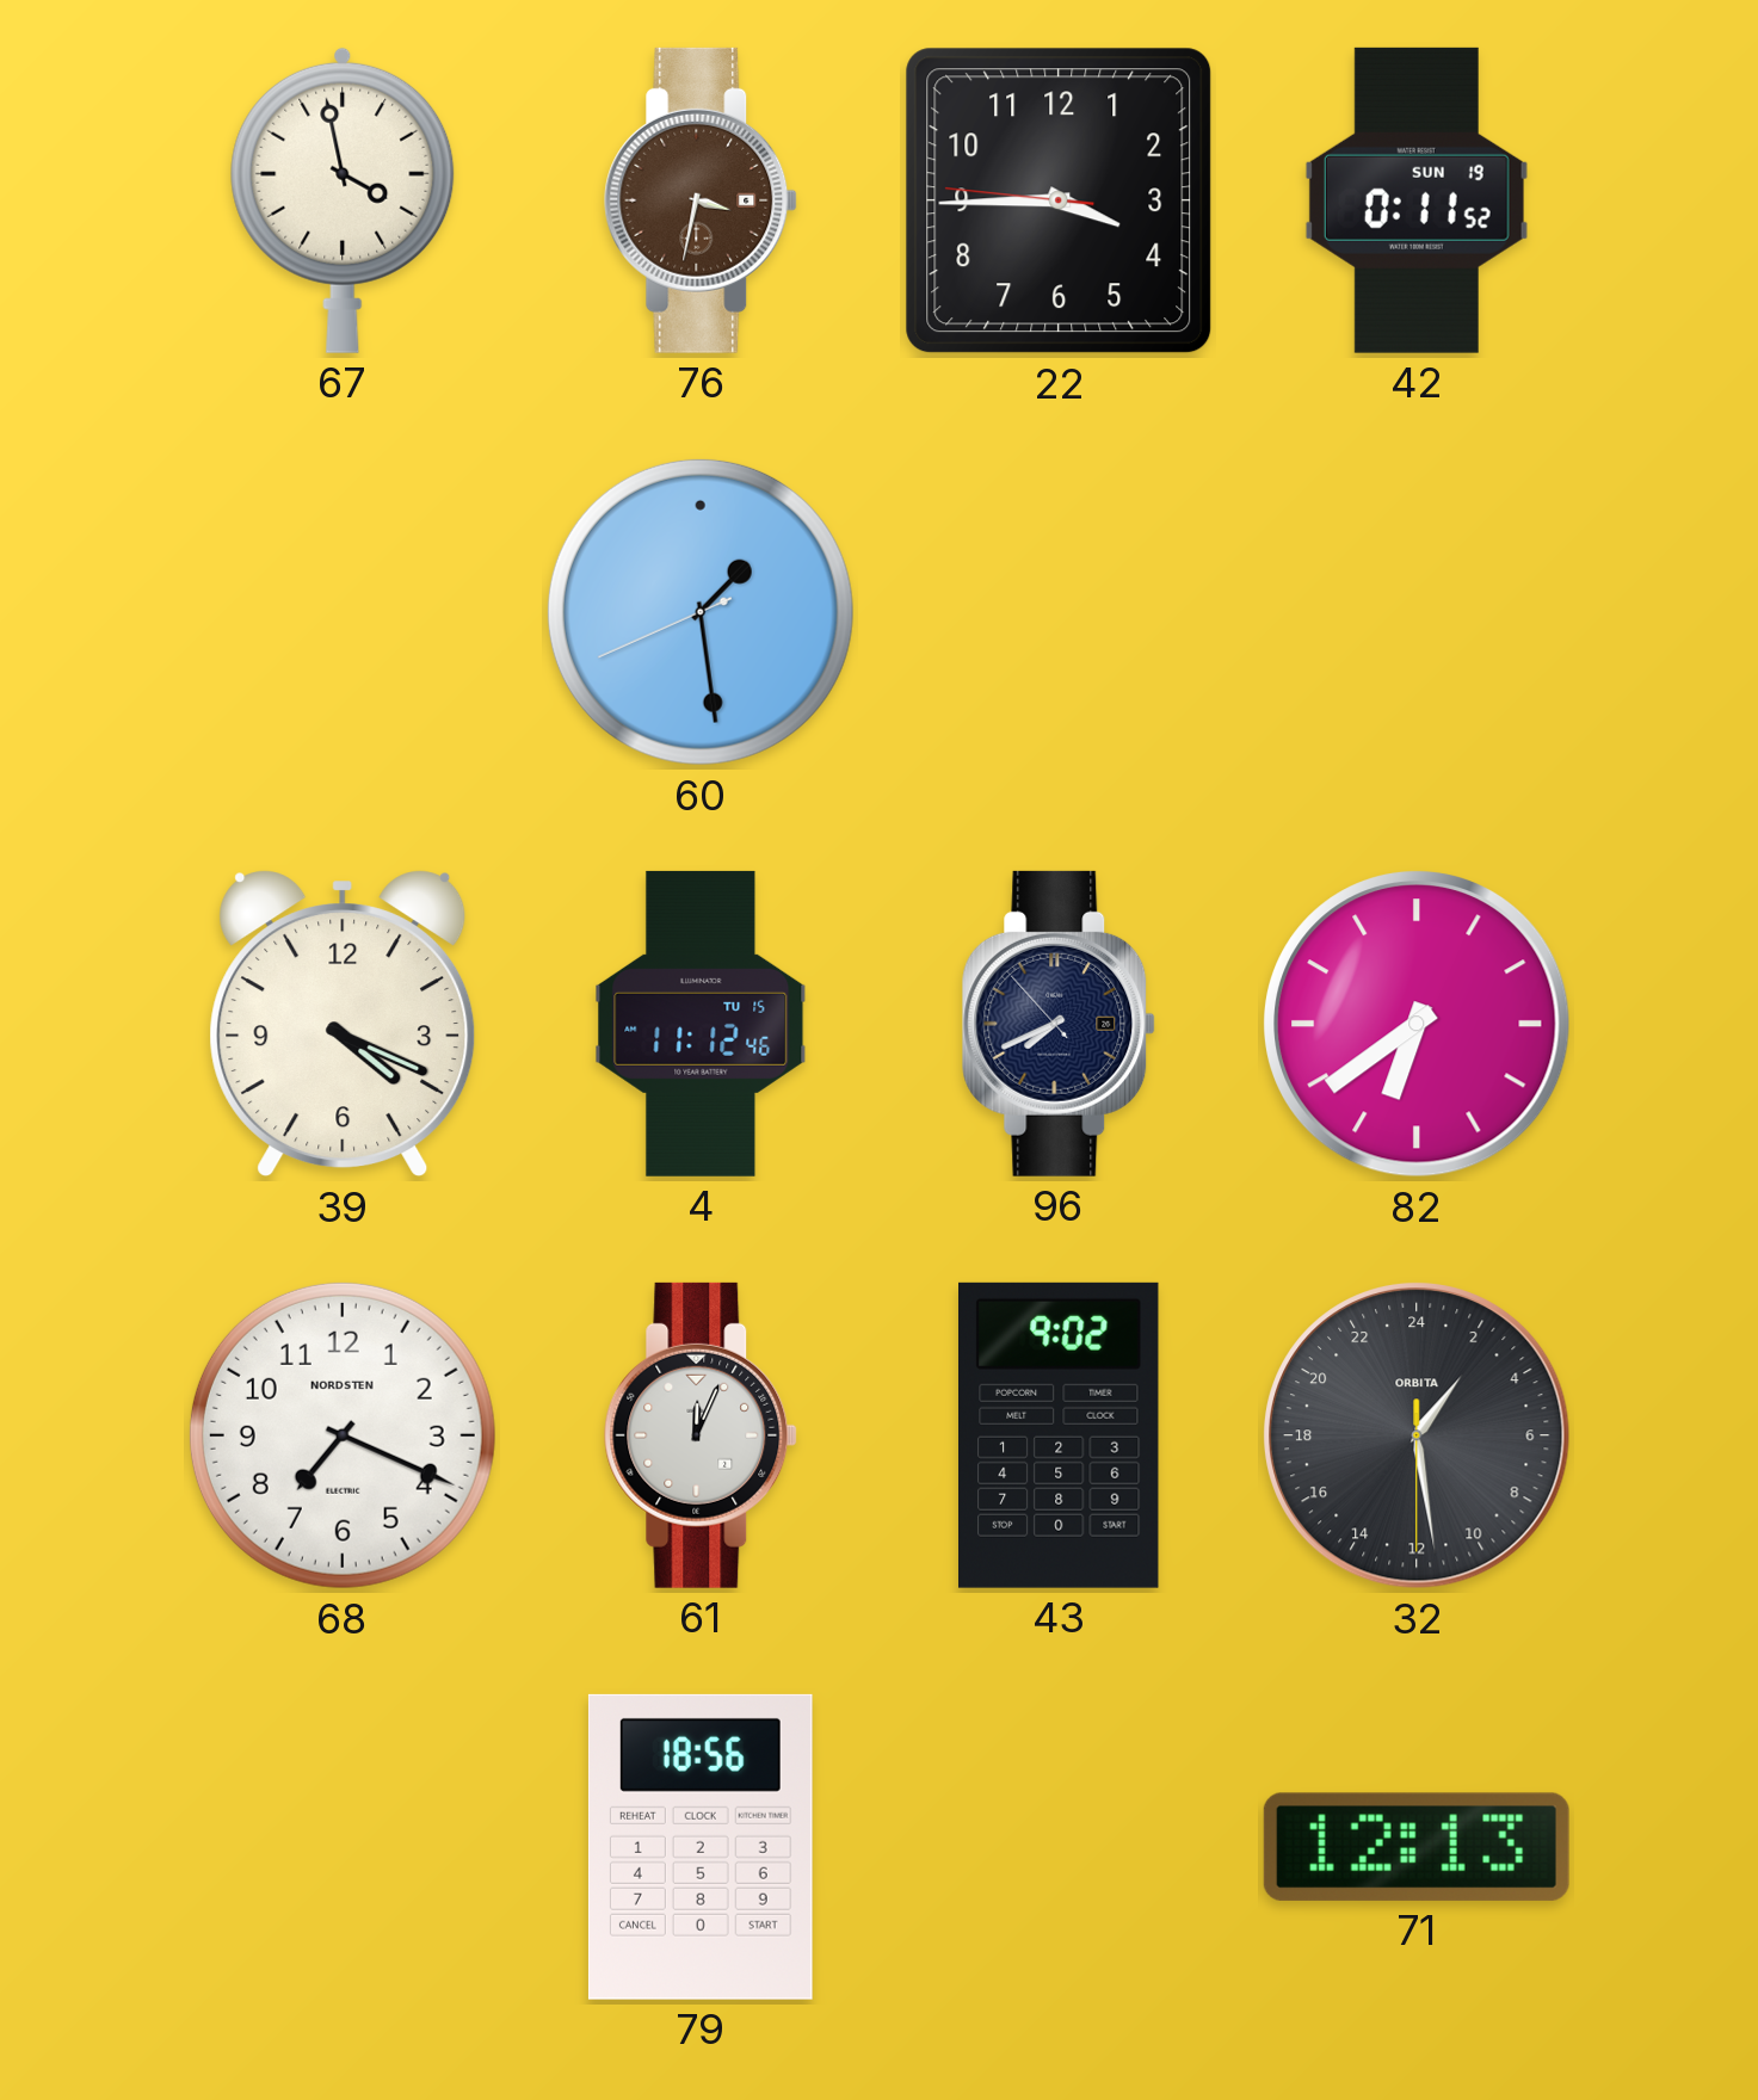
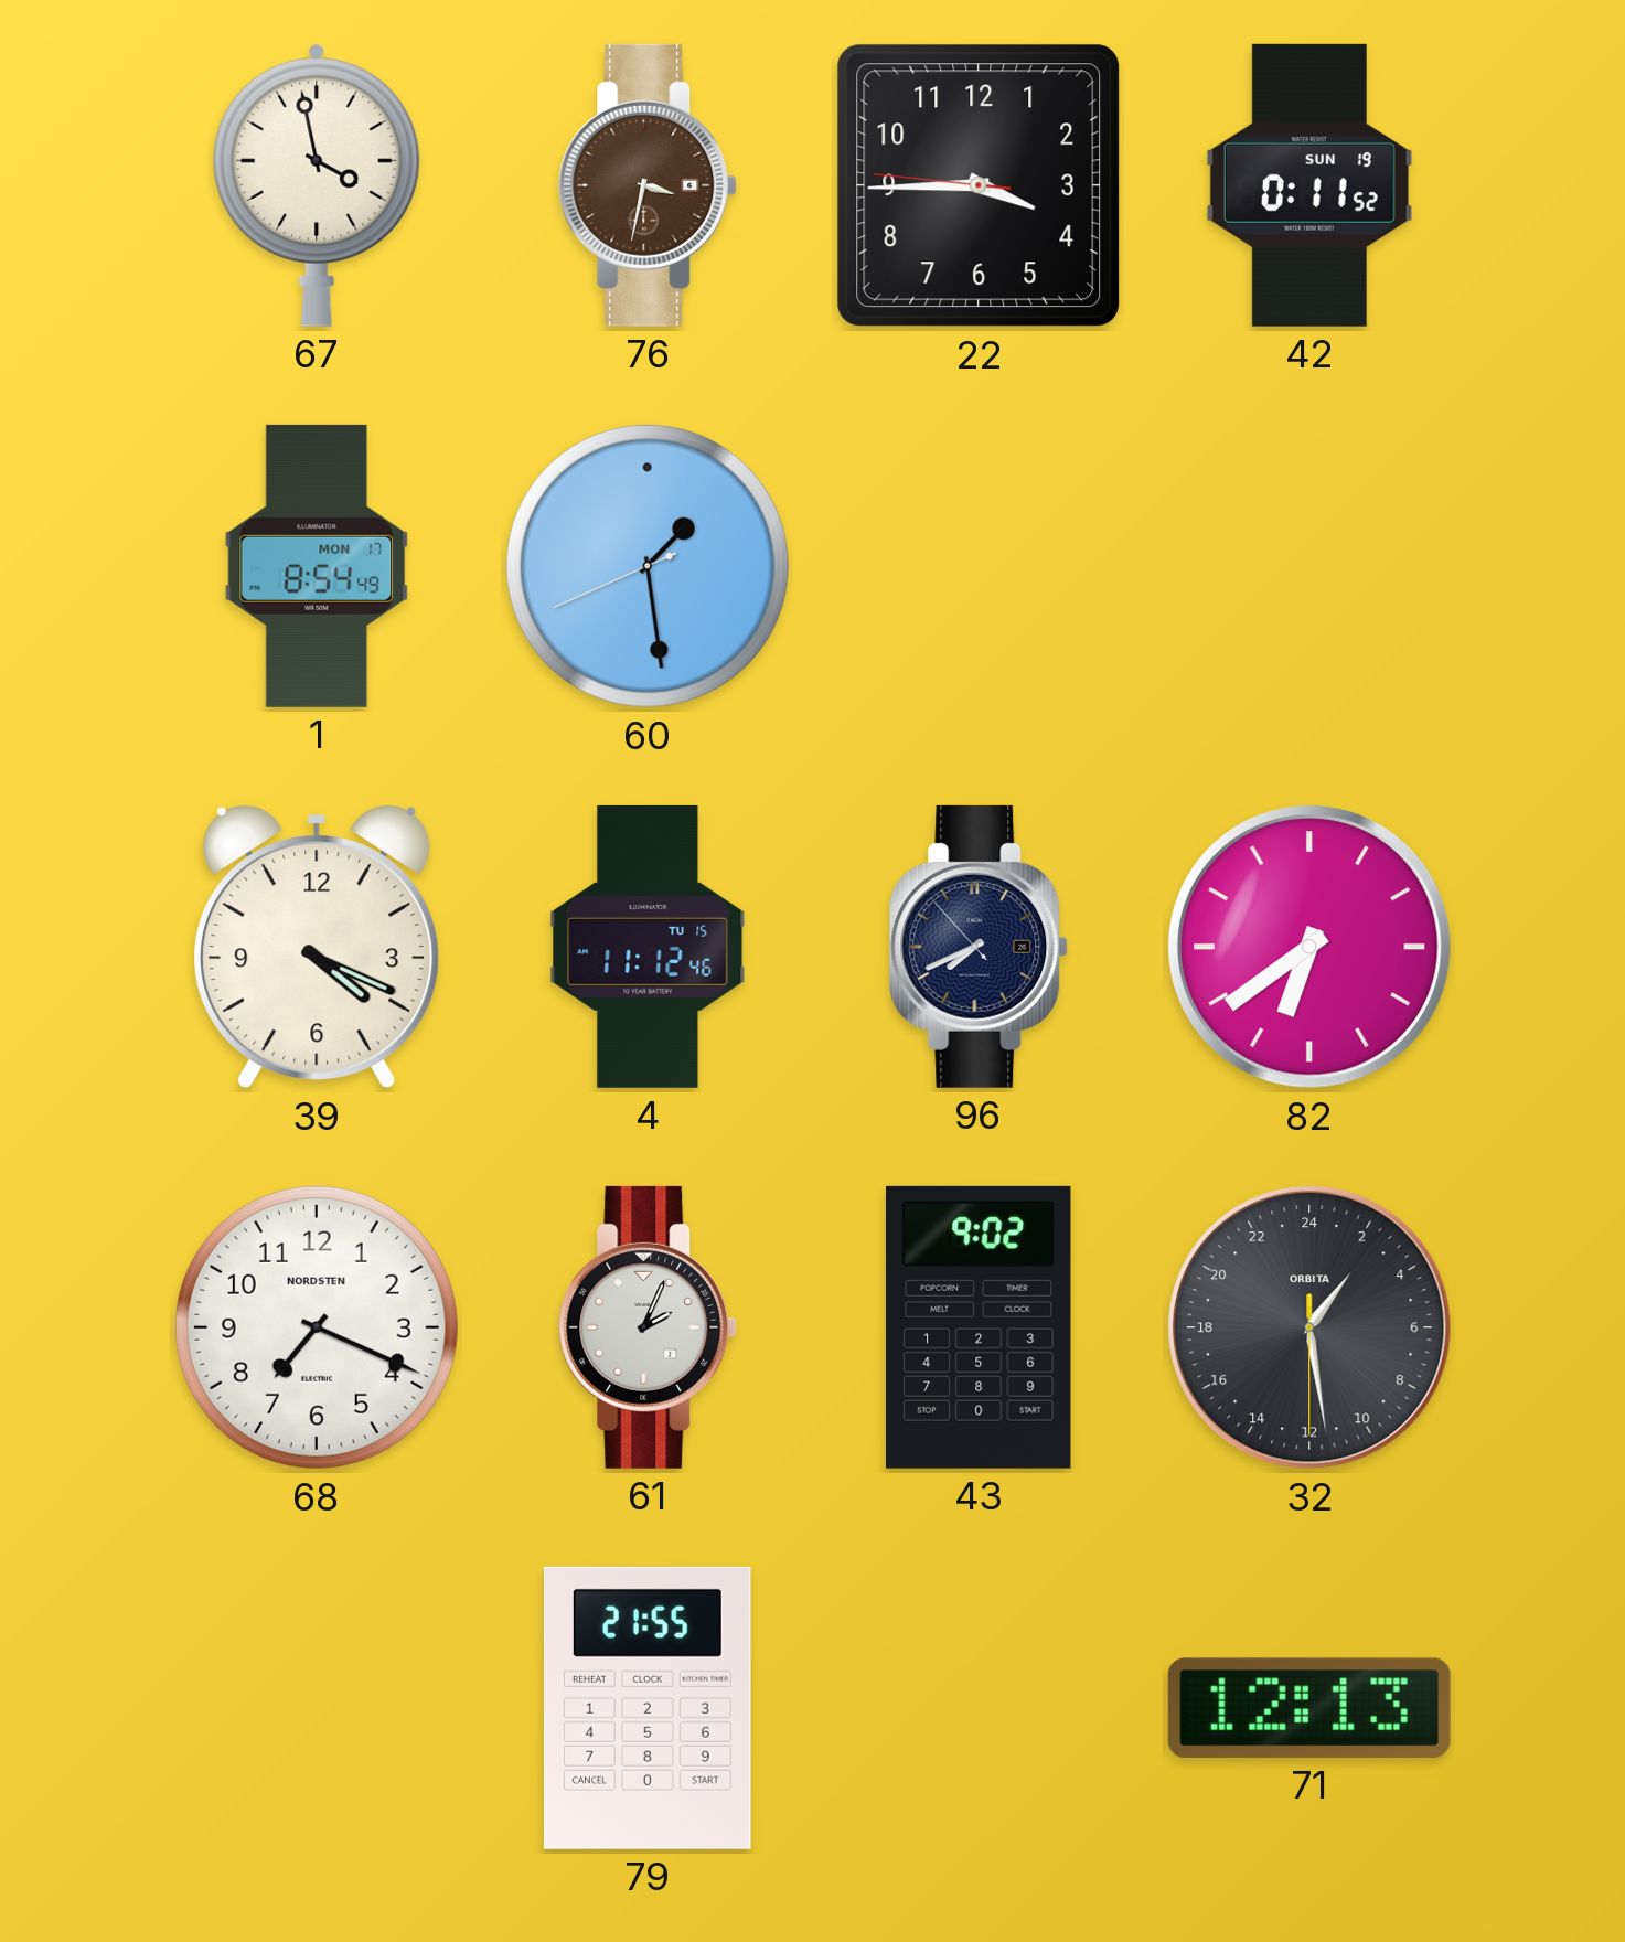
1: none -> 8:54
61: 12:04 -> 2:04
79: 18:56 -> 21:55
